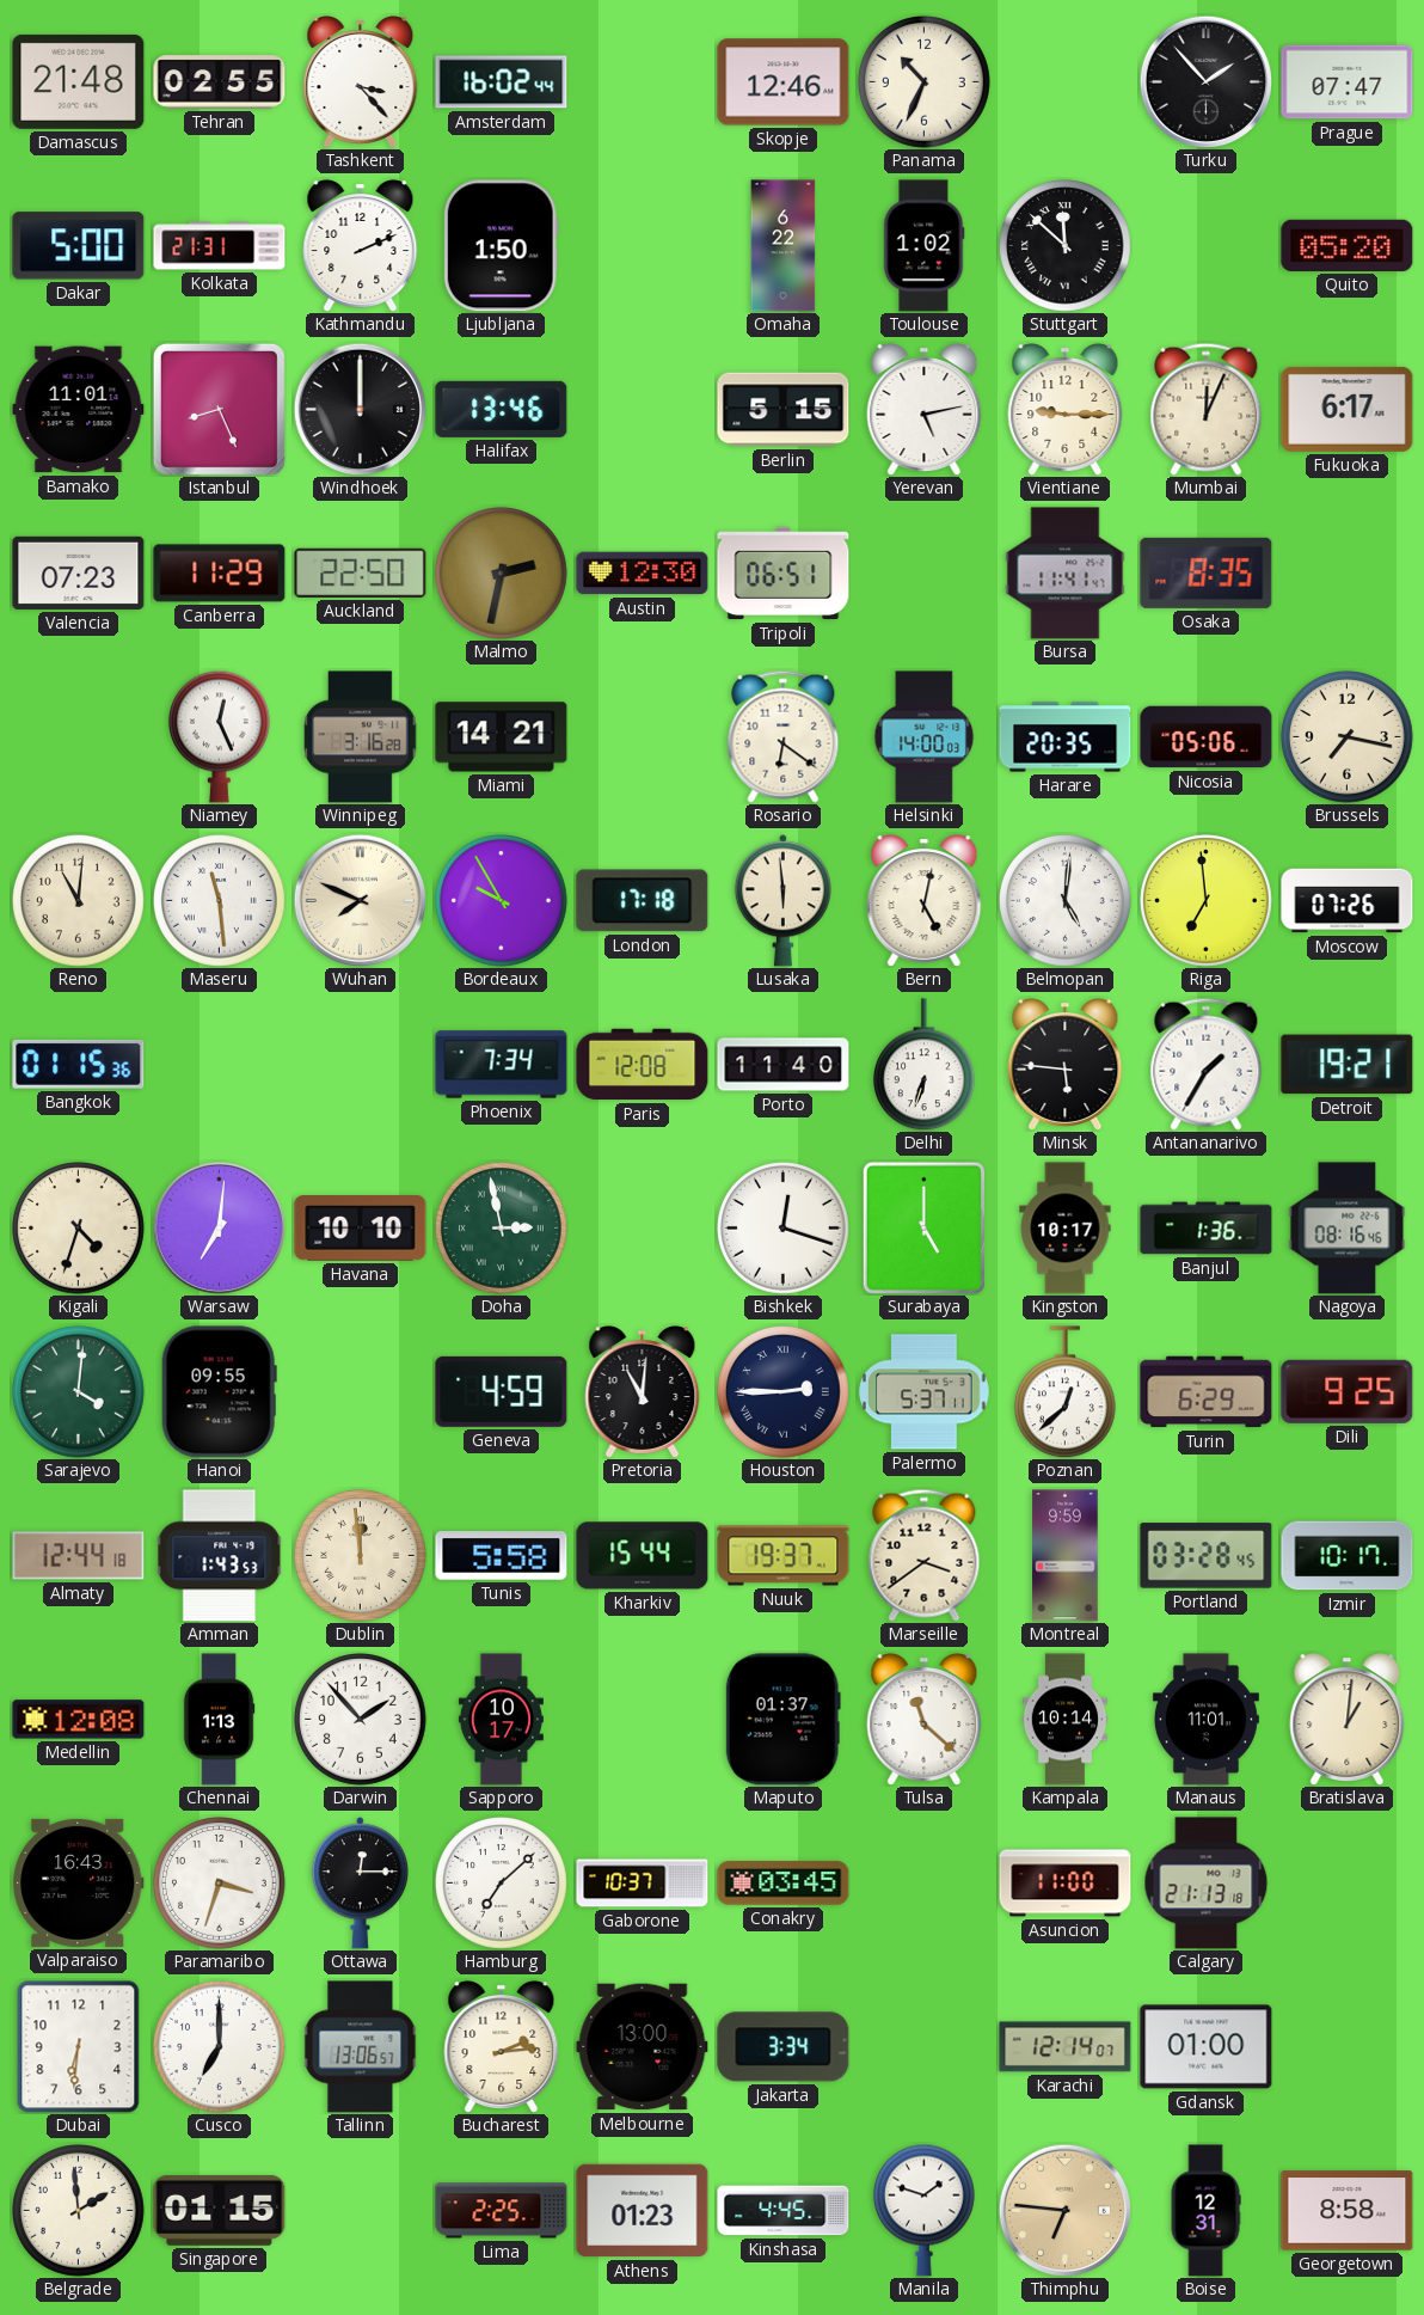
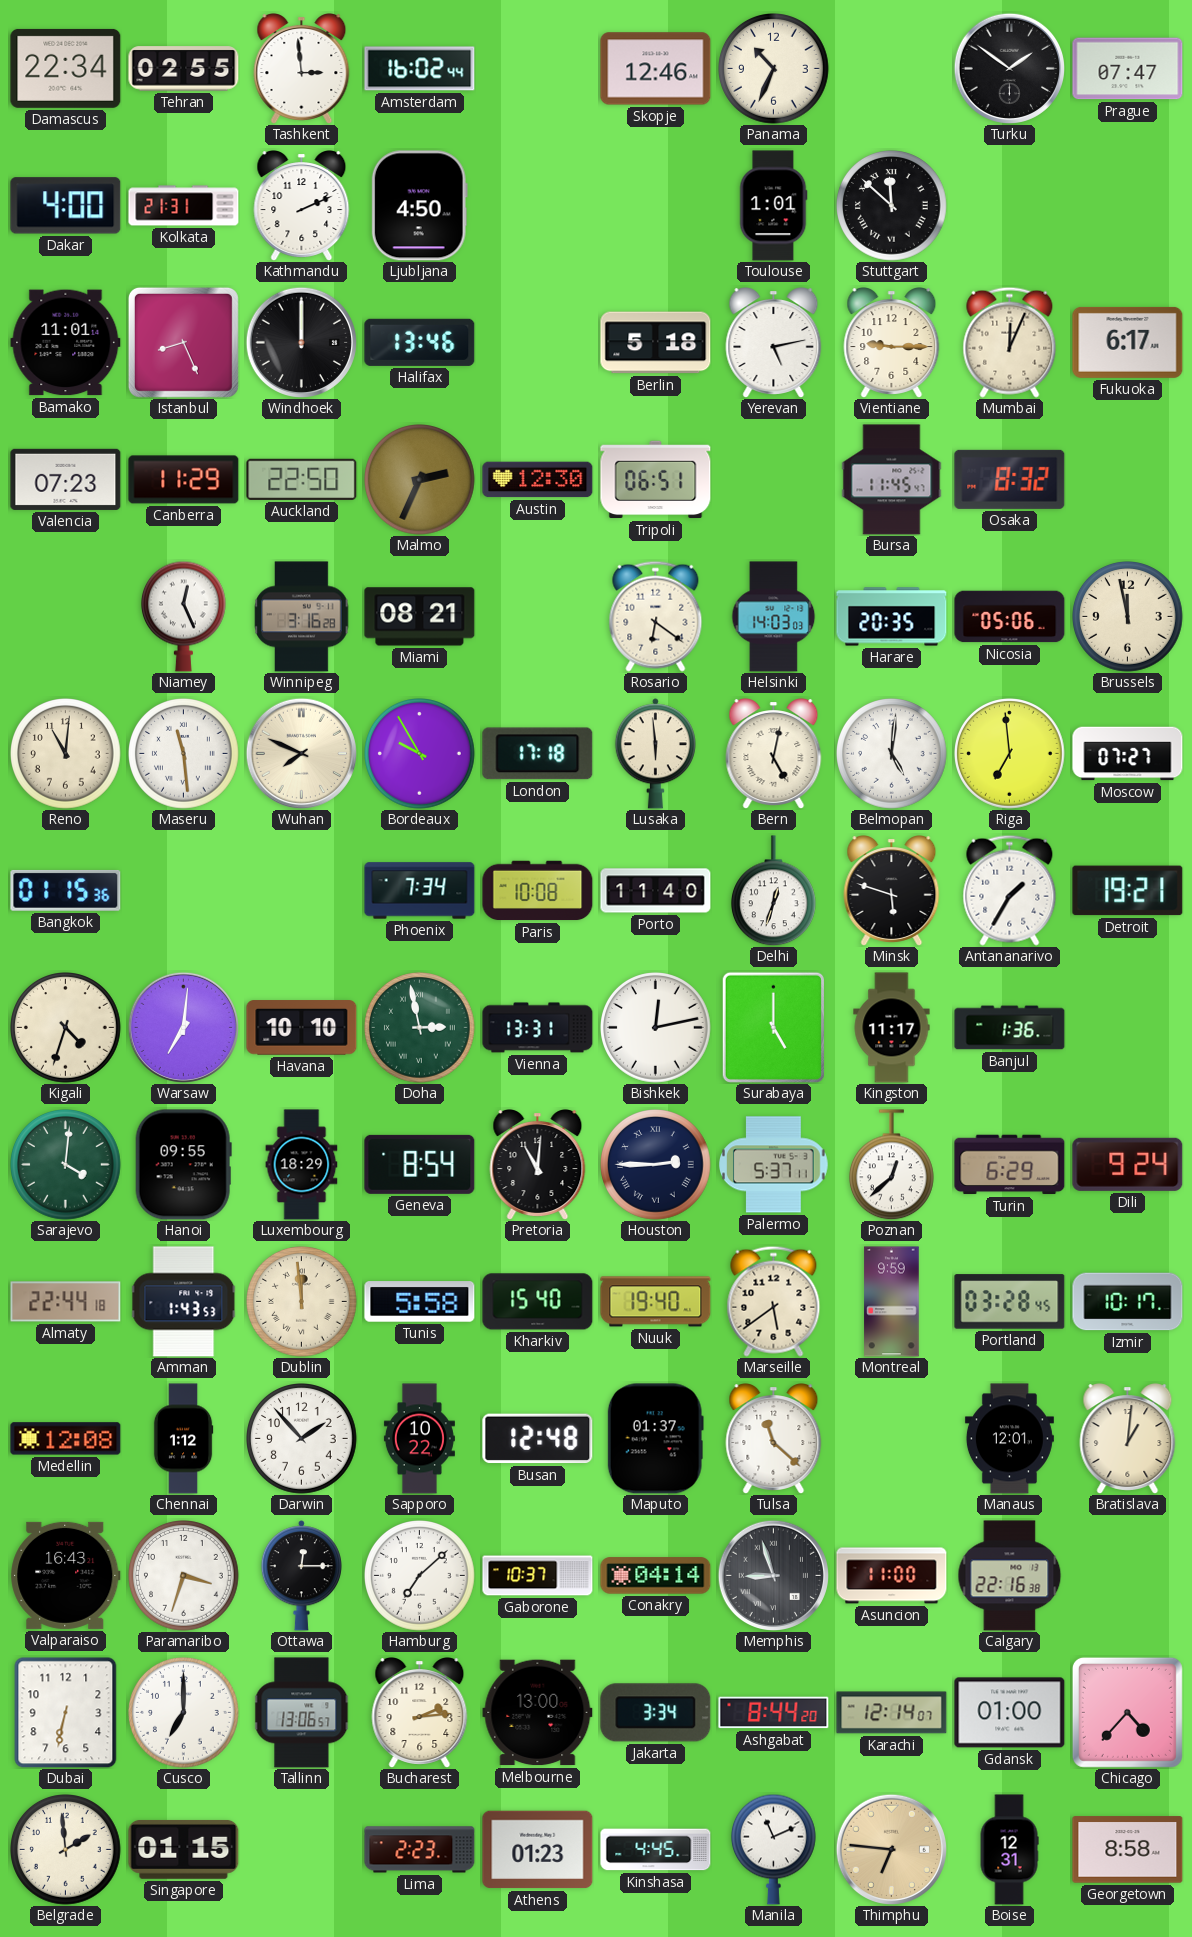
Damascus: 21:48 -> 22:34
Tashkent: 3:23 -> 2:59
Turku: 1:53 -> 1:51
Dakar: 5:00 -> 4:00
Ljubljana: 1:50 -> 4:50
Omaha: 6:22 -> none
Toulouse: 1:02 -> 1:01
Quito: 05:20 -> none
Berlin: 5:15 -> 5:18
Malmo: 2:32 -> 2:34
Bursa: 11:41 -> 11:45
Osaka: 8:35 -> 8:32
Miami: 14:21 -> 08:21
Helsinki: 14:00 -> 14:03
Brussels: 7:17 -> 11:58
Moscow: 07:26 -> 07:27
Paris: 12:08 -> 10:08
Delhi: 6:33 -> 12:33
Minsk: 5:46 -> 5:48
Vienna: none -> 13:31
Bishkek: 12:18 -> 12:13
Kingston: 10:17 -> 11:17
Nagoya: 08:16 -> none
Luxembourg: none -> 18:29
Geneva: 4:59 -> 8:54
Dili: 9:25 -> 9:24
Almaty: 12:44 -> 22:44
Kharkiv: 15:44 -> 15:40
Nuuk: 19:37 -> 19:40
Marseille: 3:39 -> 5:39
Chennai: 1:13 -> 1:12
Sapporo: 10:17 -> 10:22
Busan: none -> 12:48
Kampala: 10:14 -> none
Manaus: 11:01 -> 12:01
Conakry: 03:45 -> 04:14
Memphis: none -> 8:57
Calgary: 21:13 -> 22:16
Dubai: 6:31 -> 6:32
Ashgabat: none -> 8:44
Chicago: none -> 4:37
Lima: 2:25 -> 2:23
Manila: 1:48 -> 11:11
